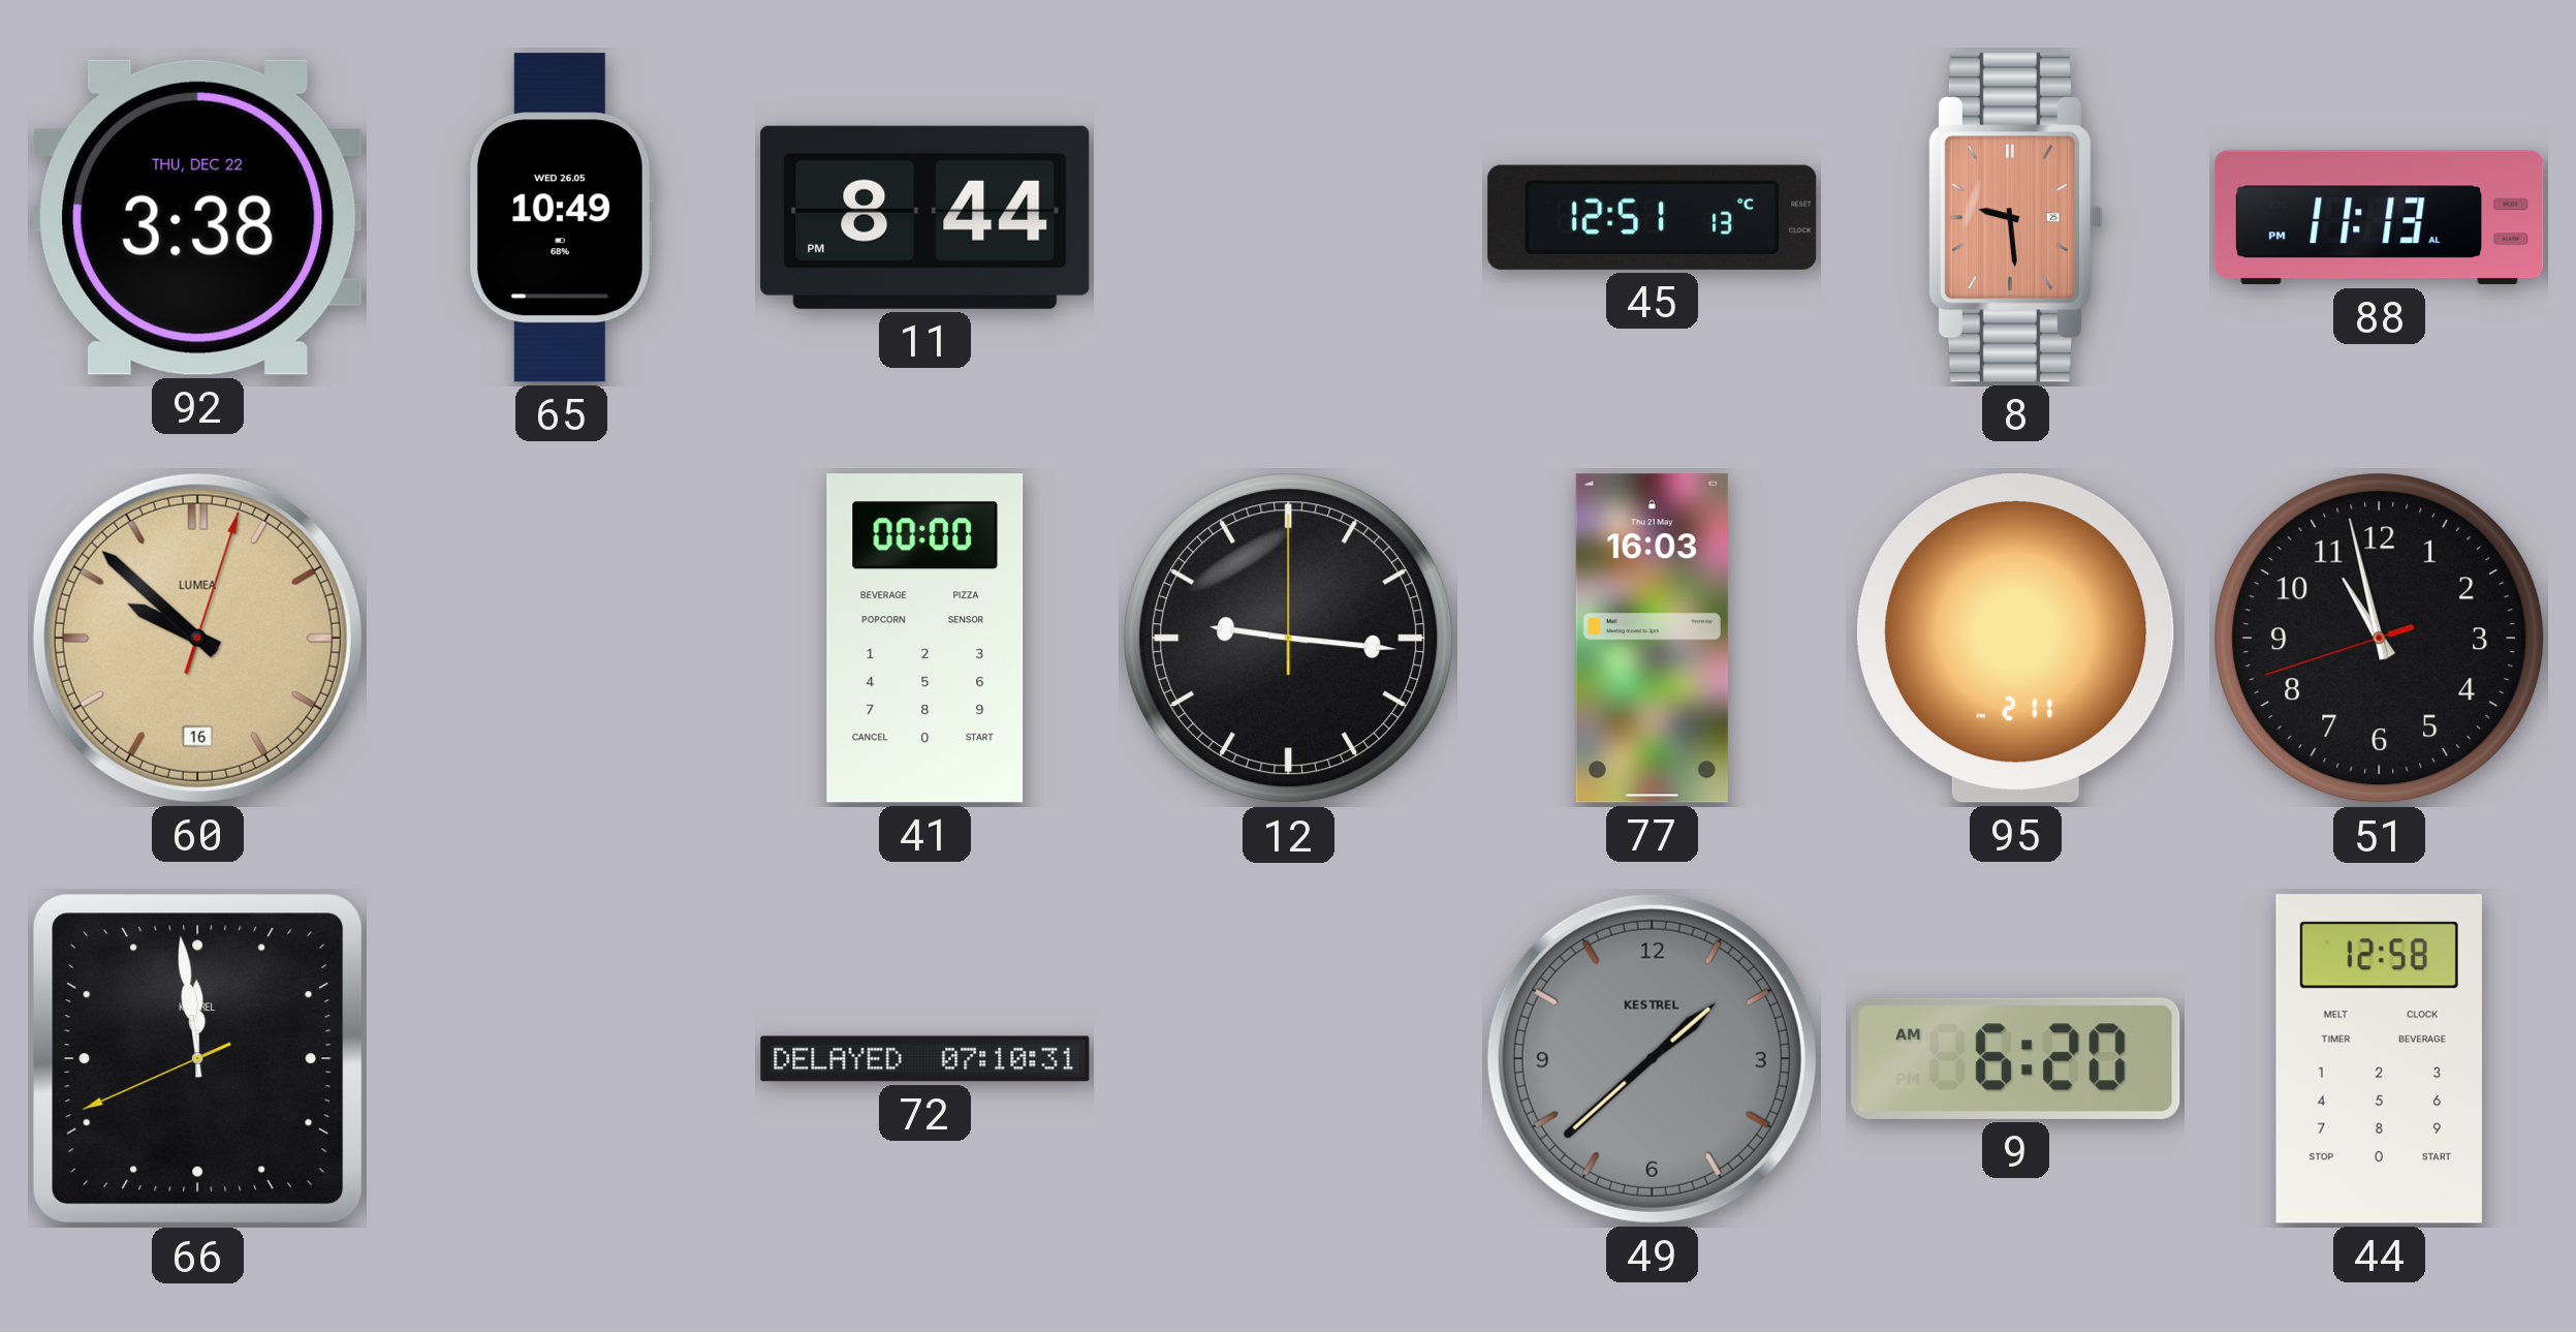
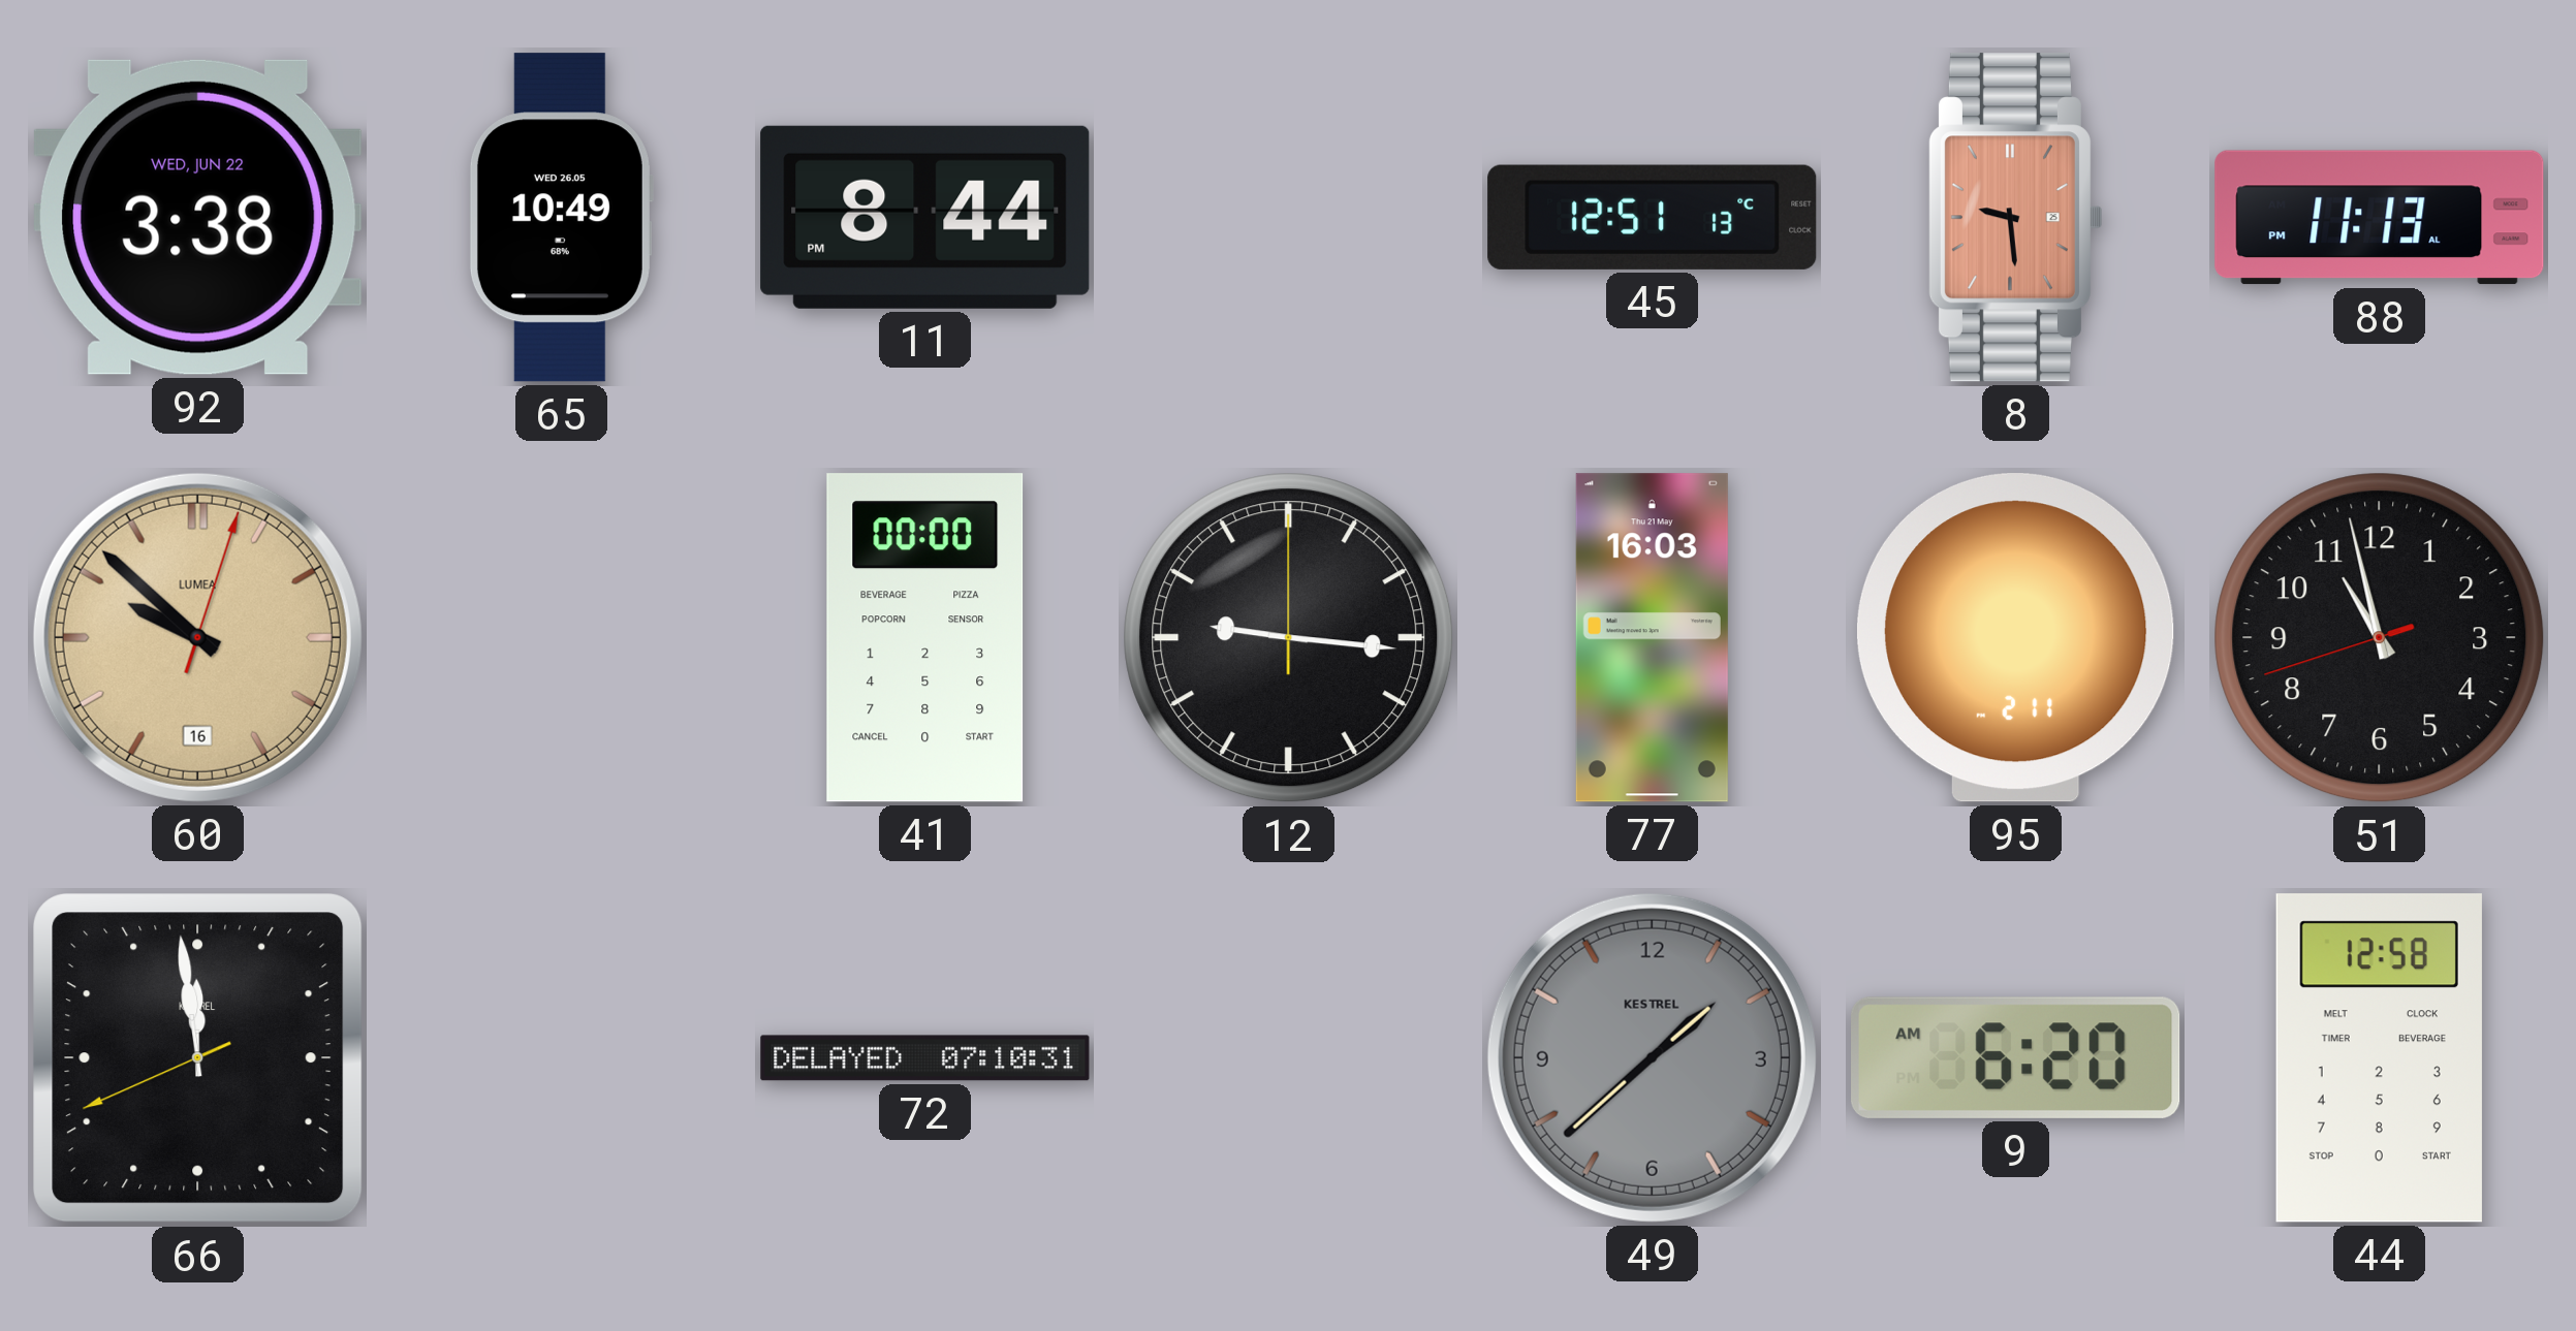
92 date: THU, DEC 22 -> WED, JUN 22
